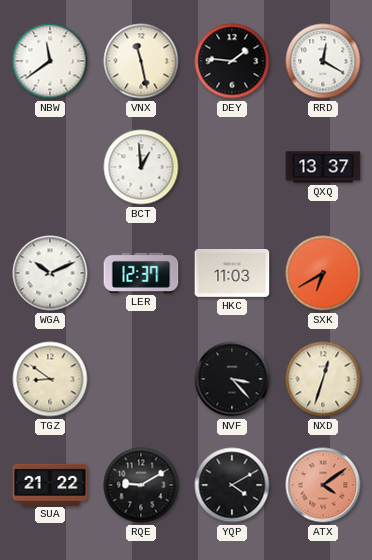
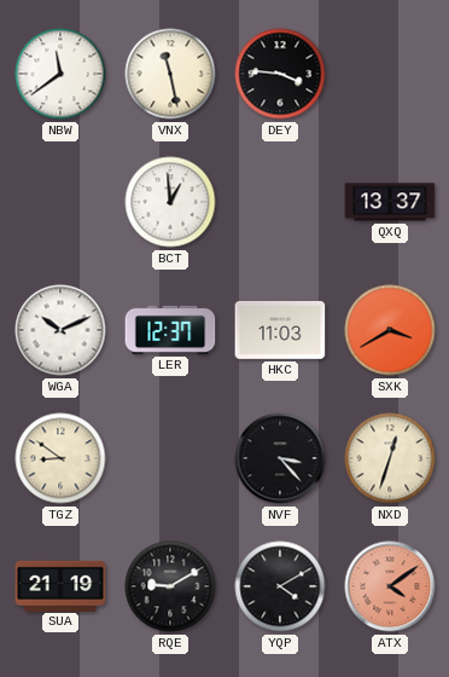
DEY: 1:46 -> 3:46
RRD: 12:20 -> none
SXK: 6:40 -> 3:40
SUA: 21:22 -> 21:19
